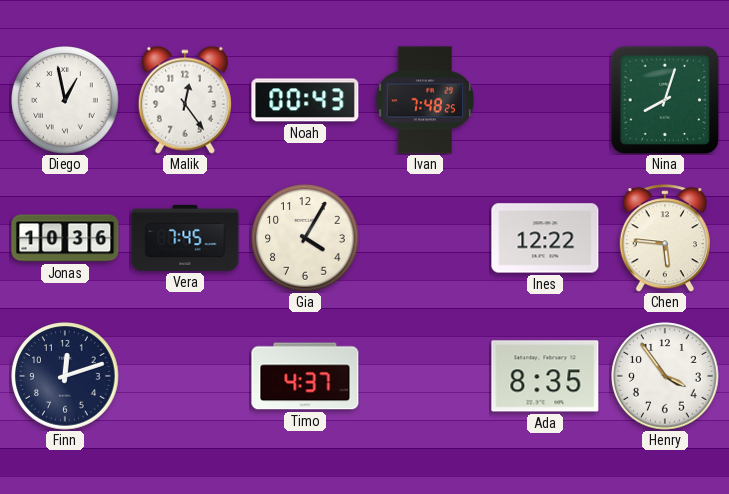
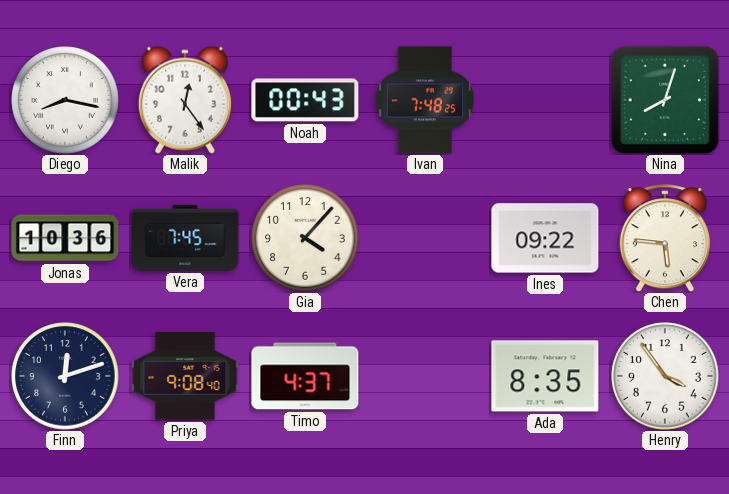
Diego: 12:58 -> 8:17
Gia: 4:05 -> 4:07
Ines: 12:22 -> 09:22
Priya: none -> 9:08
